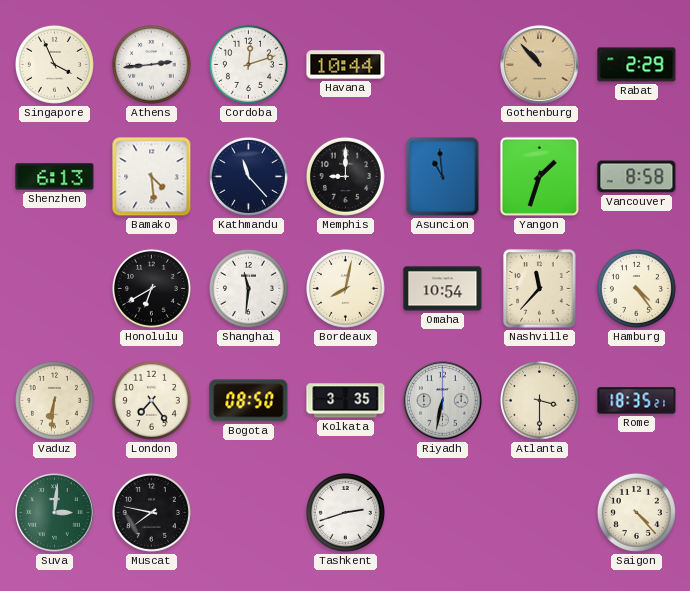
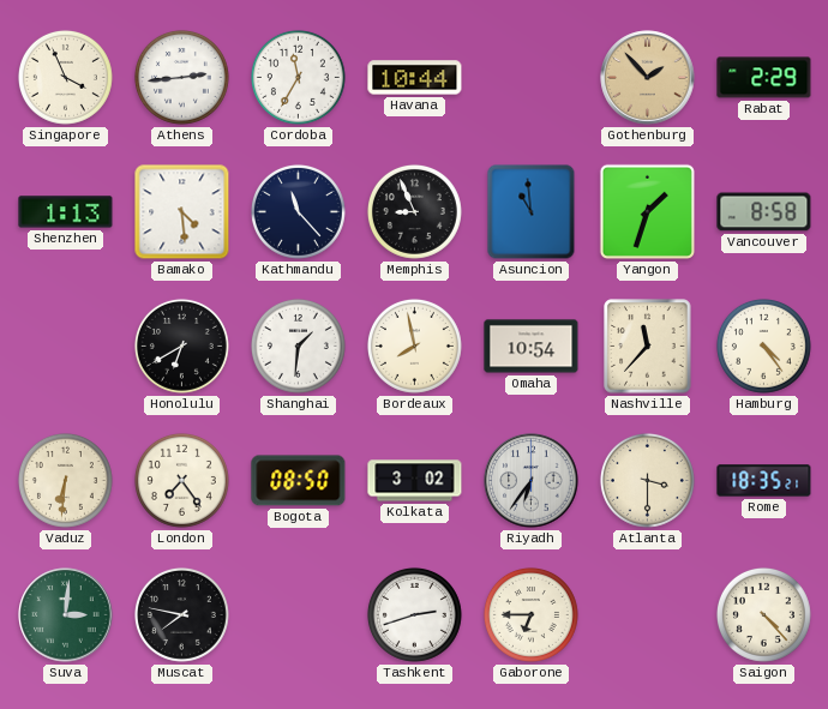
Cordoba: 12:12 -> 11:35
Gothenburg: 10:53 -> 1:53
Shenzhen: 6:13 -> 1:13
Memphis: 9:00 -> 8:56
Shanghai: 11:31 -> 1:31
Bordeaux: 8:02 -> 7:58
Kolkata: 3:35 -> 3:02
Riyadh: 6:32 -> 6:36
Gaborone: none -> 6:45
